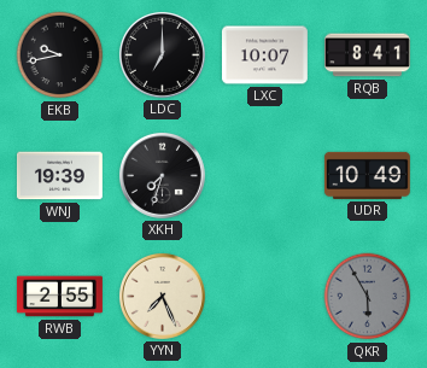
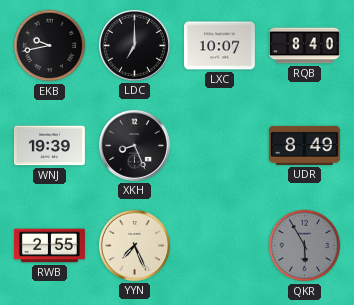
RQB: 8:41 -> 8:40
XKH: 7:33 -> 8:26
UDR: 10:49 -> 8:49
